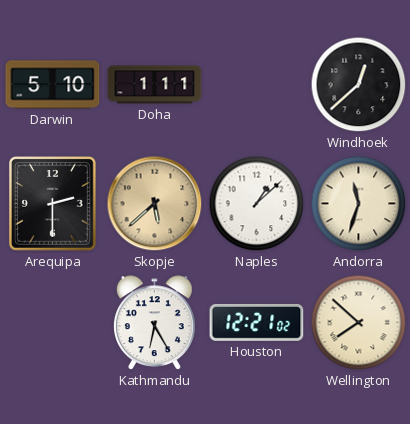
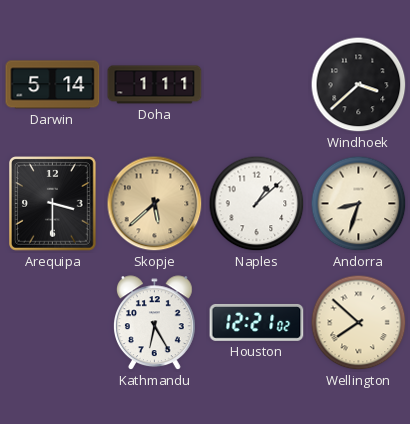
Darwin: 5:10 -> 5:14
Windhoek: 12:38 -> 3:38
Arequipa: 2:30 -> 3:30
Andorra: 11:33 -> 8:33
